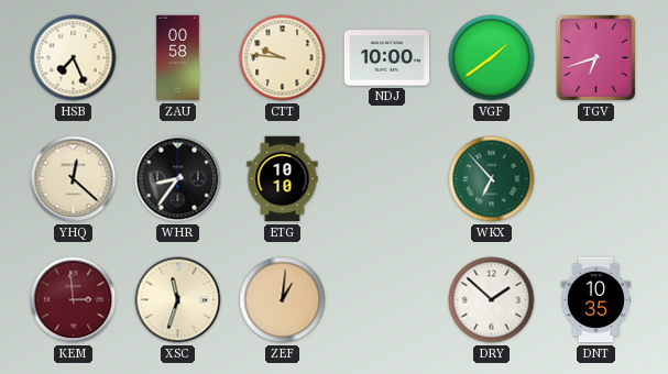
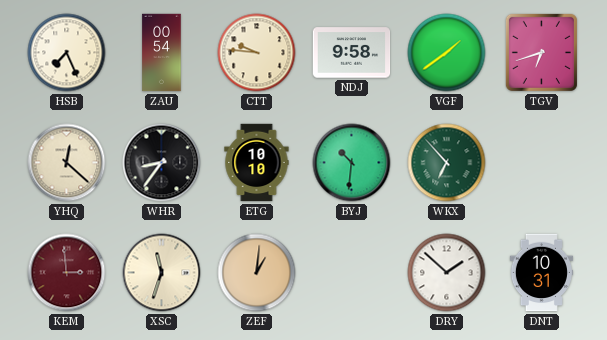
ZAU: 00:58 -> 00:54
NDJ: 10:00 -> 9:58
BYJ: none -> 10:31
DNT: 10:35 -> 10:31
